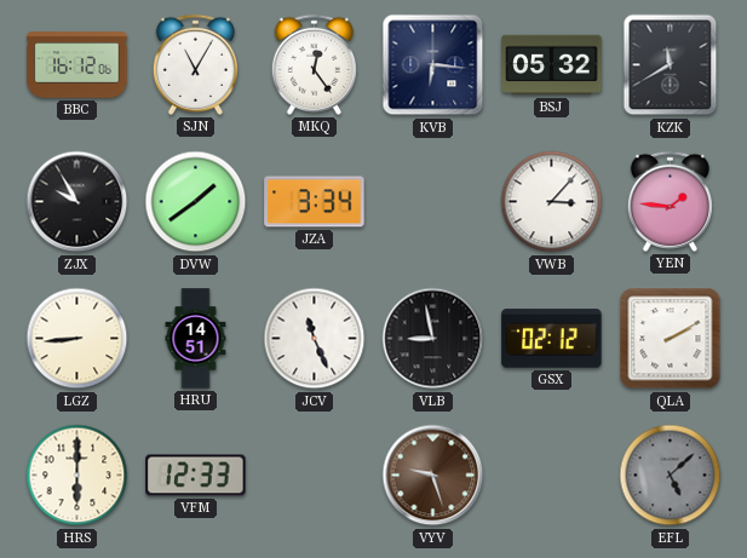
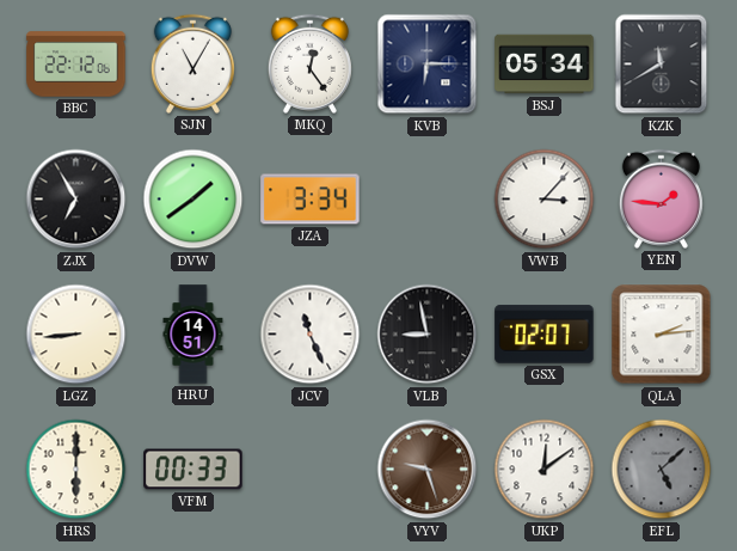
BBC: 16:12 -> 22:12
KVB: 6:16 -> 6:15
BSJ: 05:32 -> 05:34
ZJX: 9:55 -> 6:55
GSX: 02:12 -> 02:07
QLA: 2:10 -> 2:14
VFM: 12:33 -> 00:33
UKP: none -> 12:09
